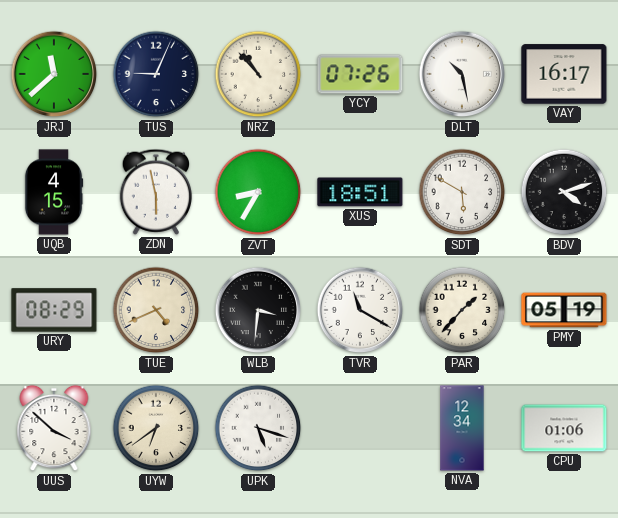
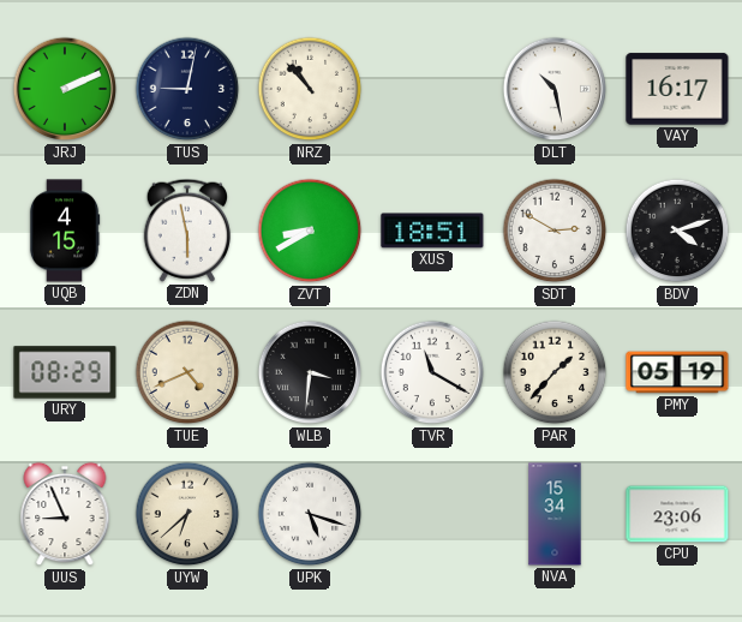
JRJ: 11:38 -> 2:11
TUS: 9:04 -> 9:02
YCY: 07:26 -> none
ZVT: 8:35 -> 8:40
SDT: 5:50 -> 2:50
UUS: 3:52 -> 8:56
UYW: 6:39 -> 6:38
NVA: 12:34 -> 15:34
CPU: 01:06 -> 23:06
